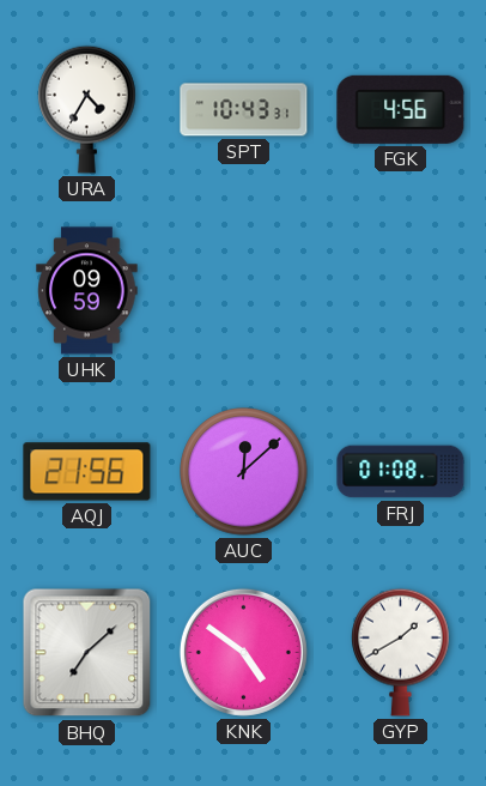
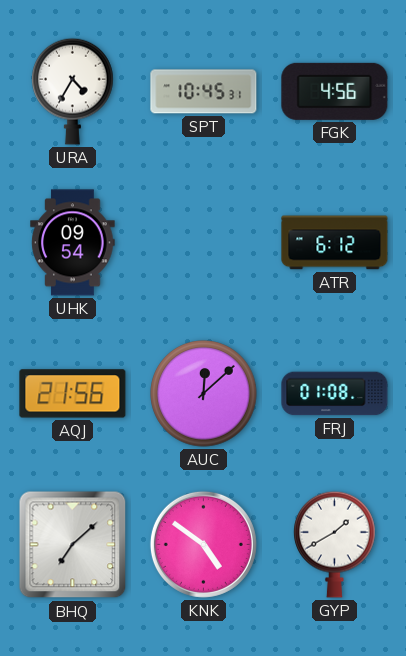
SPT: 10:43 -> 10:45
UHK: 09:59 -> 09:54
ATR: none -> 6:12
